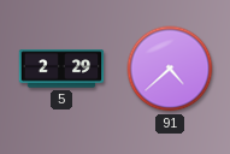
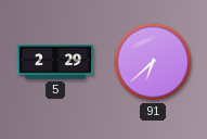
91: 4:38 -> 6:38
